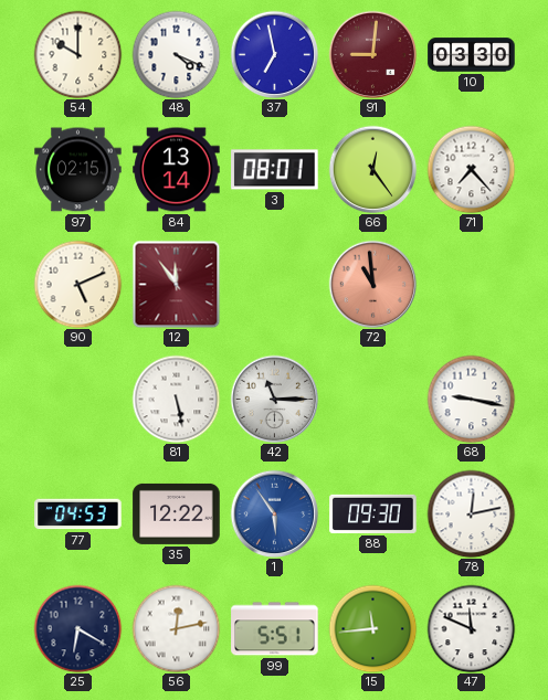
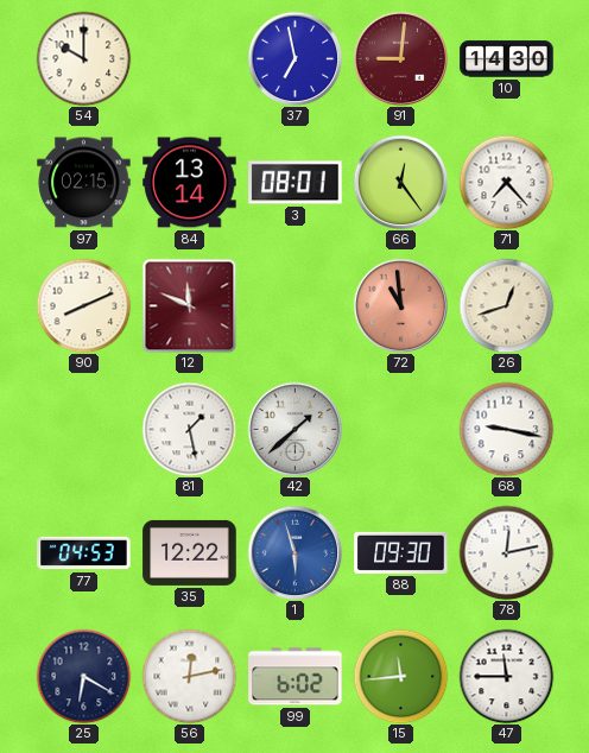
48: 4:19 -> none
10: 03:30 -> 14:30
90: 5:11 -> 8:11
12: 11:54 -> 11:49
26: none -> 12:42
81: 5:28 -> 1:28
42: 11:15 -> 1:38
1: 5:54 -> 5:57
99: 5:51 -> 6:02
47: 11:49 -> 11:45
